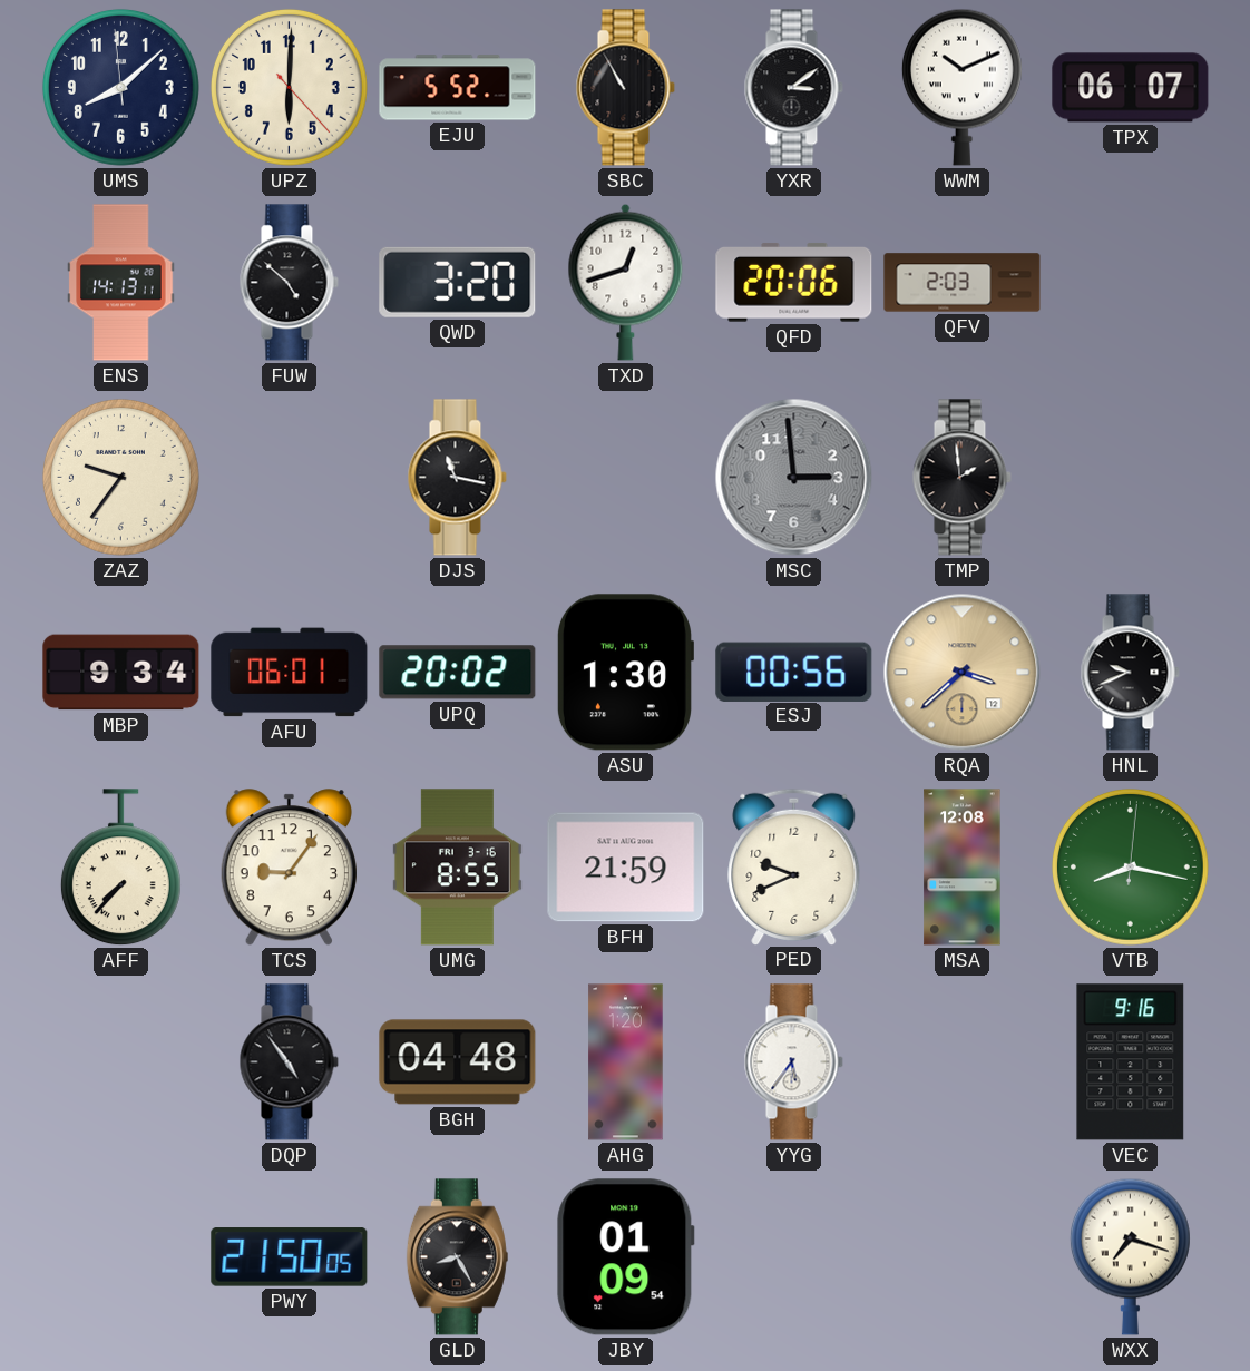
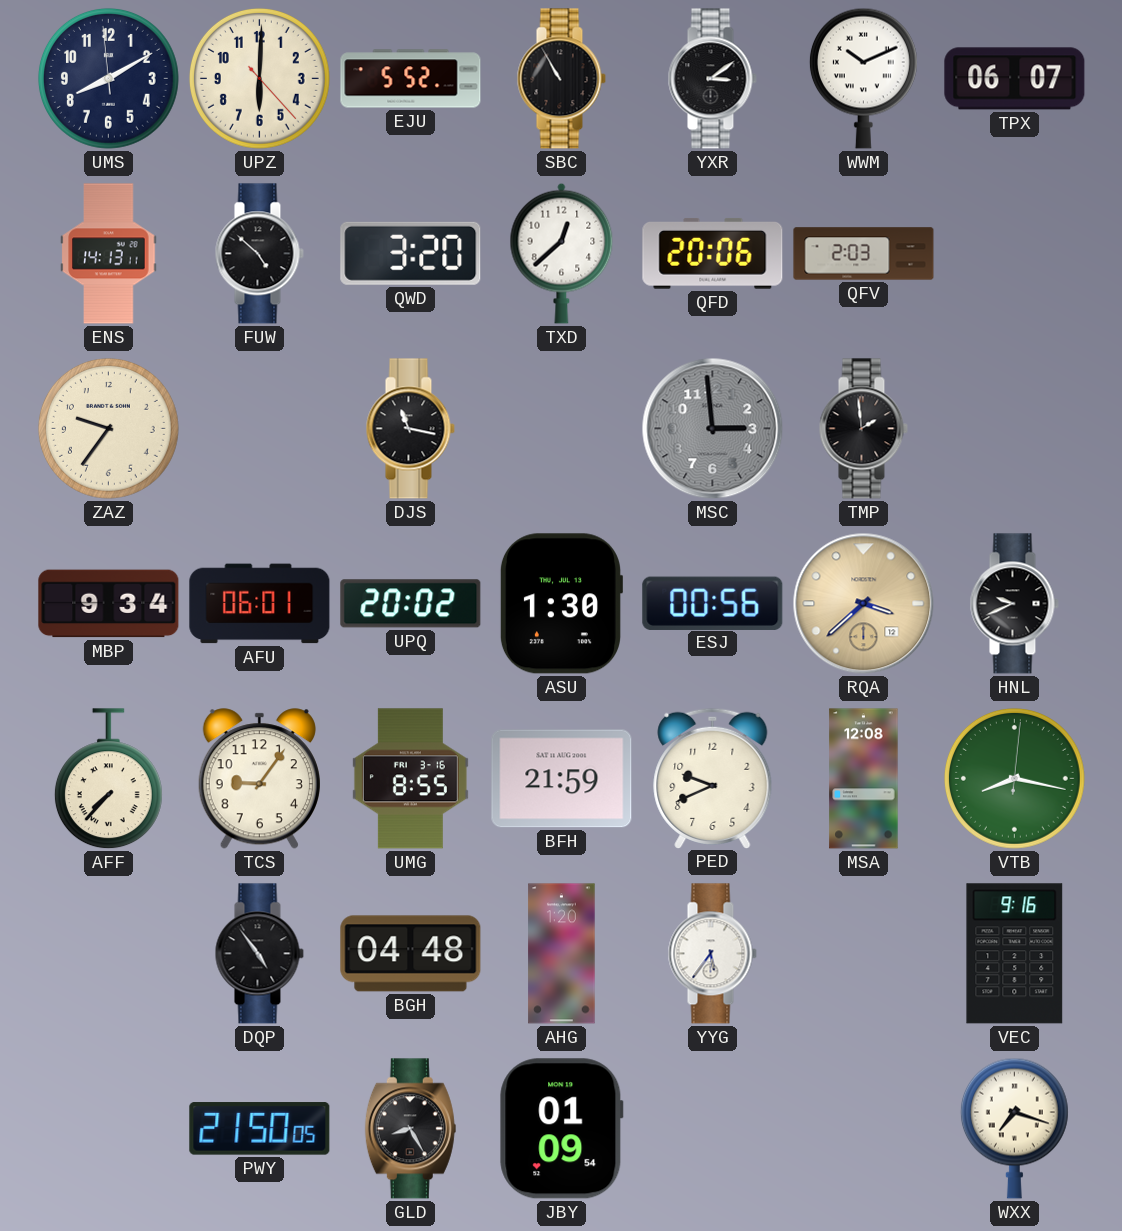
UMS: 8:07 -> 8:09
TXD: 12:42 -> 12:38
